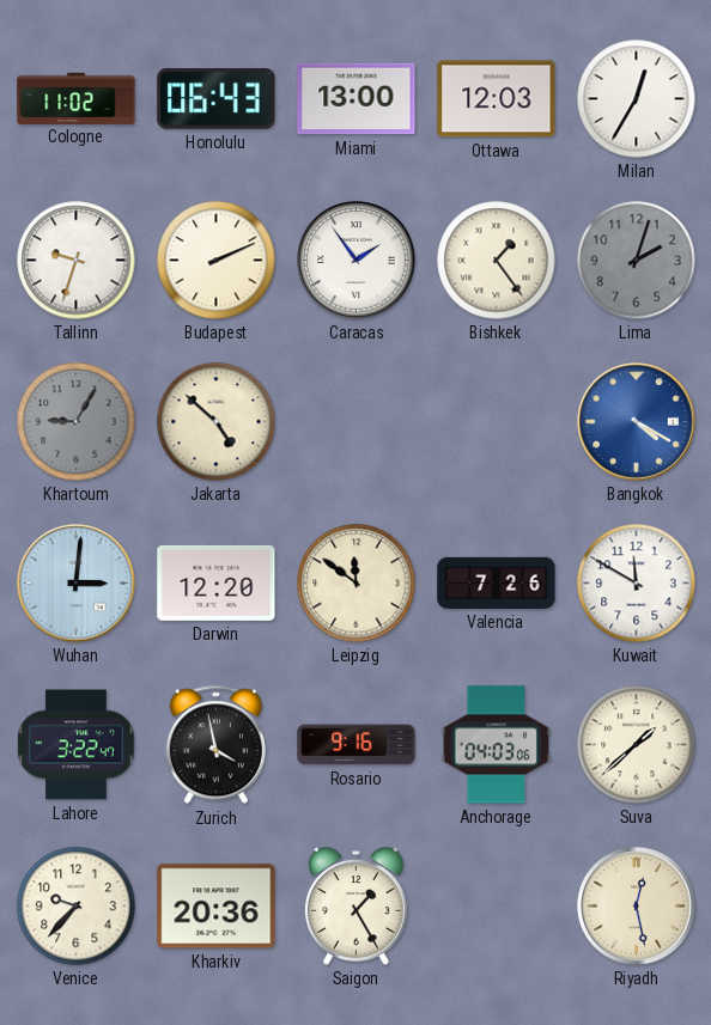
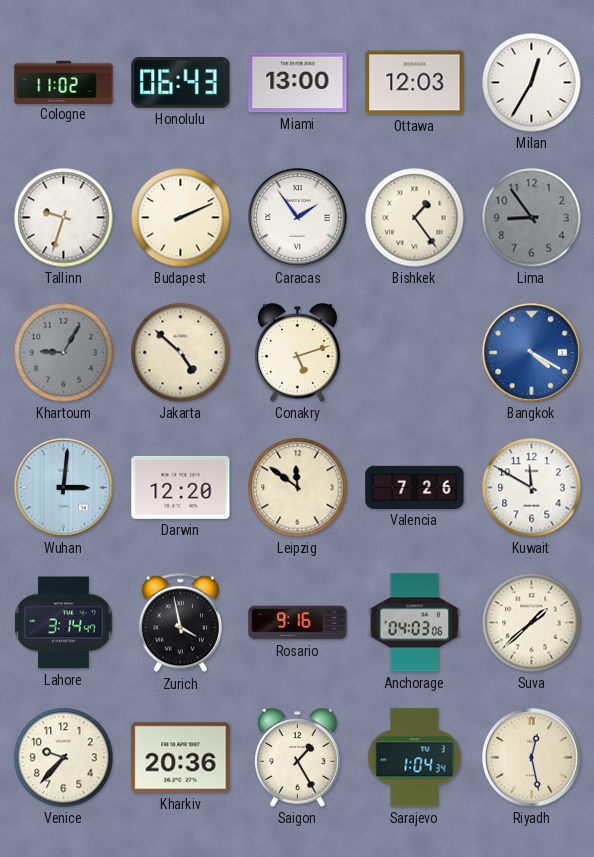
Lima: 2:03 -> 8:54
Conakry: none -> 5:12
Lahore: 3:22 -> 3:14
Sarajevo: none -> 1:04
